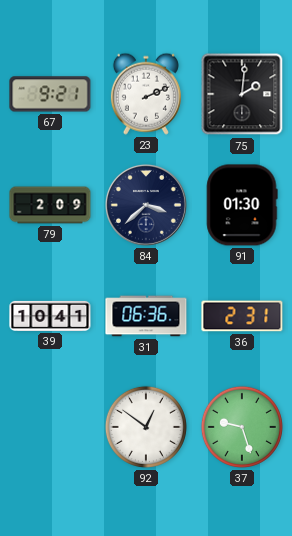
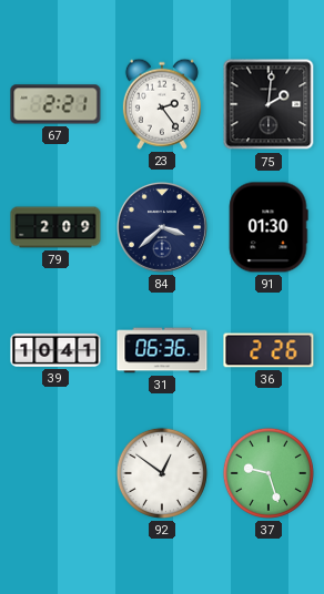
67: 9:21 -> 2:21
23: 2:11 -> 2:24
36: 2:31 -> 2:26
